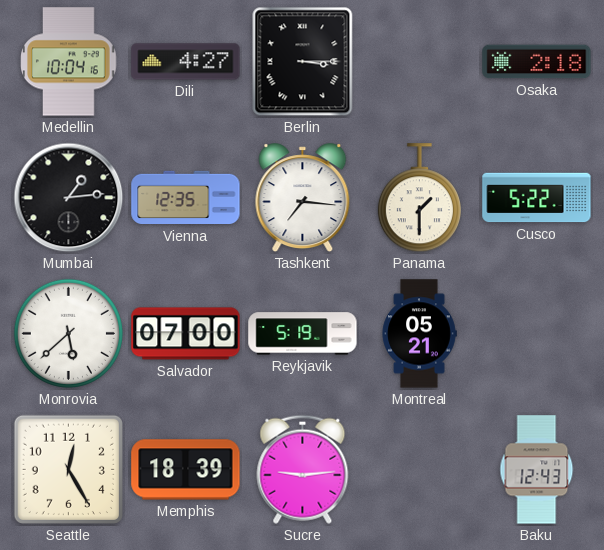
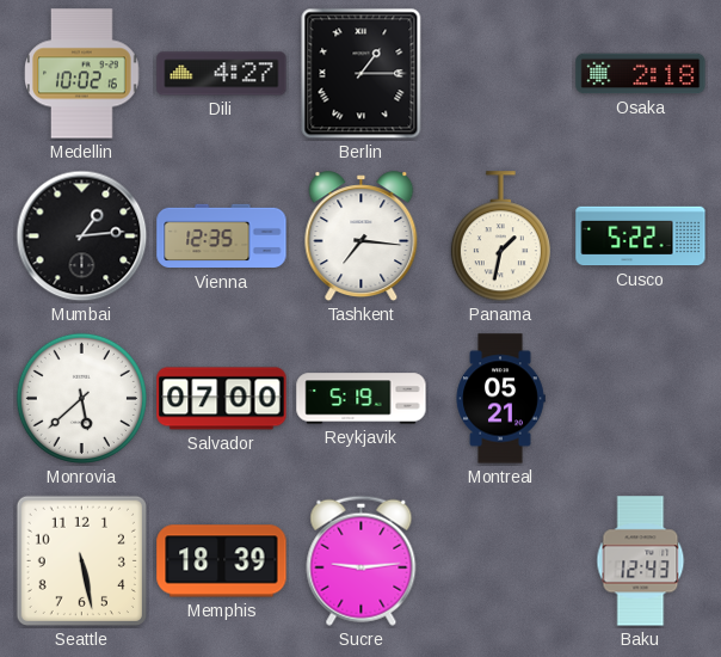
Medellin: 10:04 -> 10:02
Berlin: 3:15 -> 1:15
Panama: 1:30 -> 1:32
Seattle: 12:25 -> 5:28
